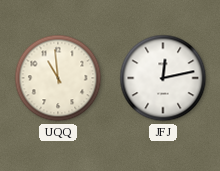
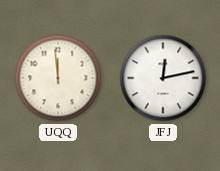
UQQ: 10:59 -> 11:59
